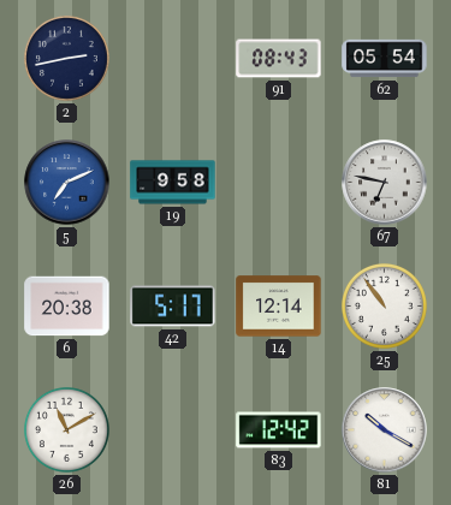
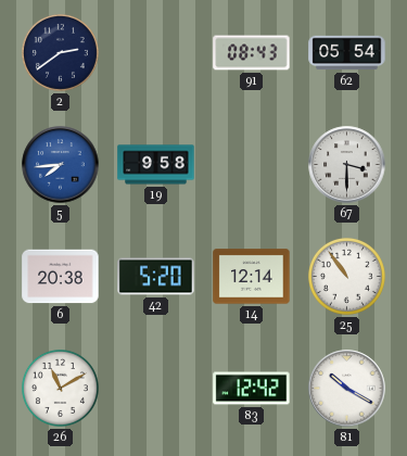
2: 2:43 -> 2:39
5: 7:11 -> 7:44
67: 6:47 -> 3:30
42: 5:17 -> 5:20
